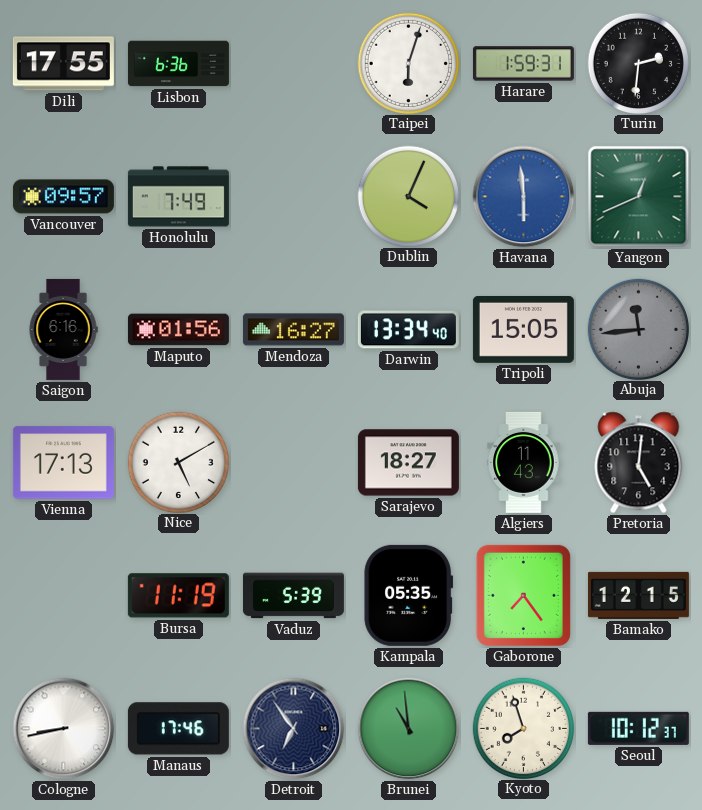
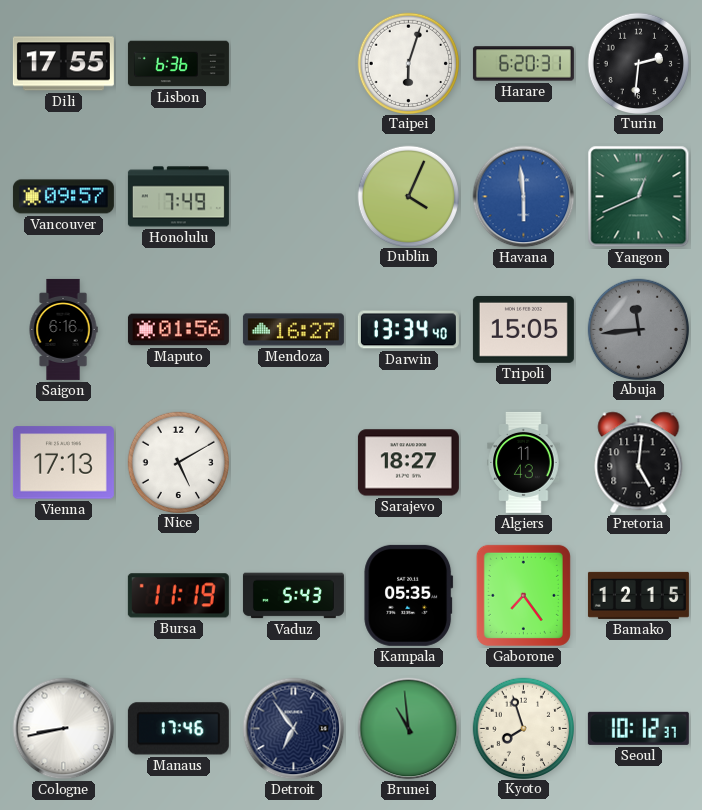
Harare: 1:59 -> 6:20
Vaduz: 5:39 -> 5:43
